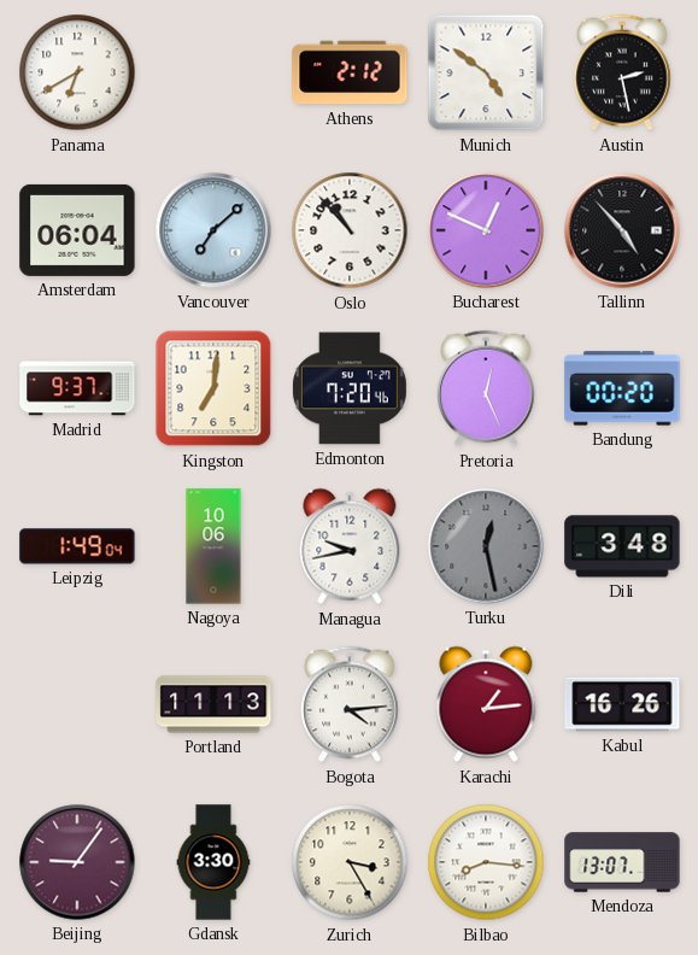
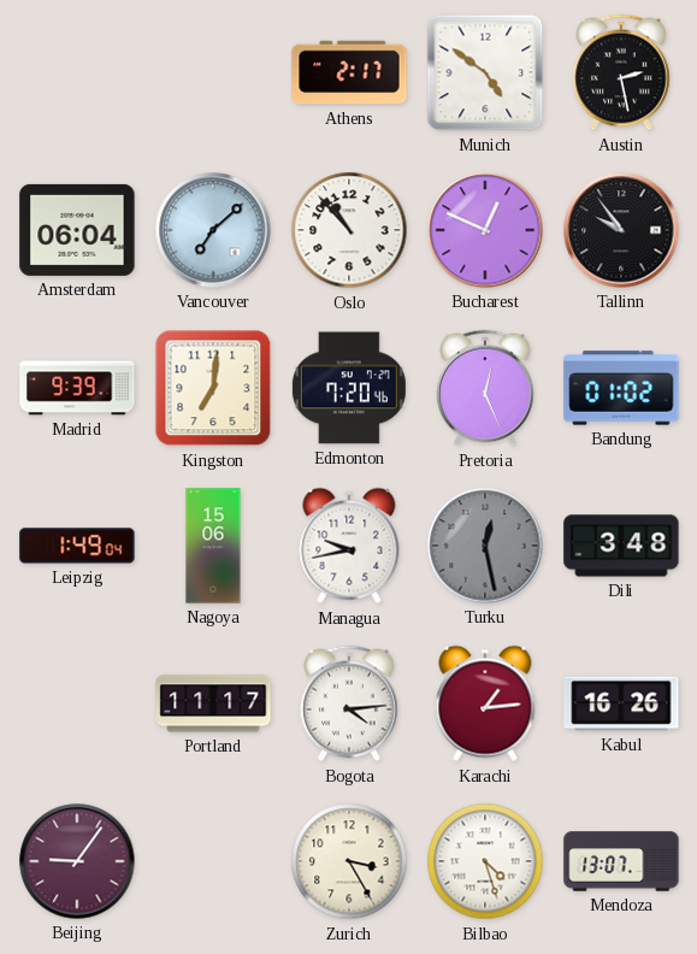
Panama: 6:40 -> none
Athens: 2:12 -> 2:17
Tallinn: 4:53 -> 9:54
Madrid: 9:37 -> 9:39
Bandung: 00:20 -> 01:02
Nagoya: 10:06 -> 15:06
Portland: 11:13 -> 11:17
Gdansk: 3:30 -> none
Bilbao: 8:16 -> 4:27
